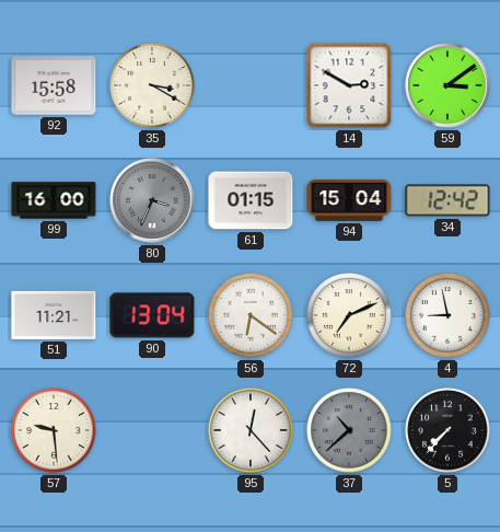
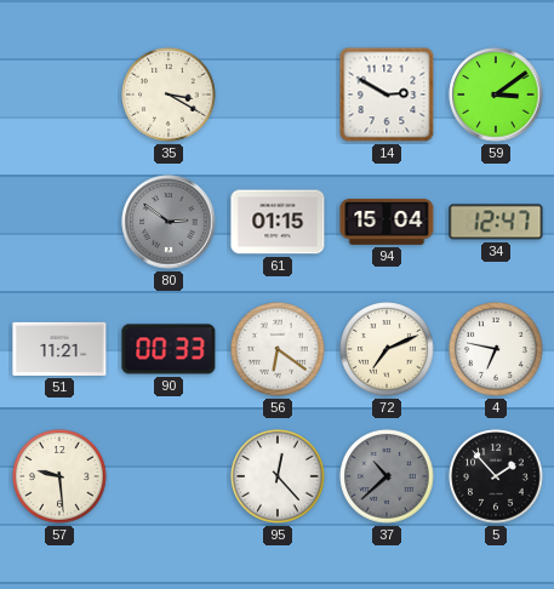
92: 15:58 -> none
99: 16:00 -> none
80: 3:34 -> 2:51
34: 12:42 -> 12:47
90: 13:04 -> 00:33
4: 8:58 -> 6:47
5: 7:37 -> 1:53
